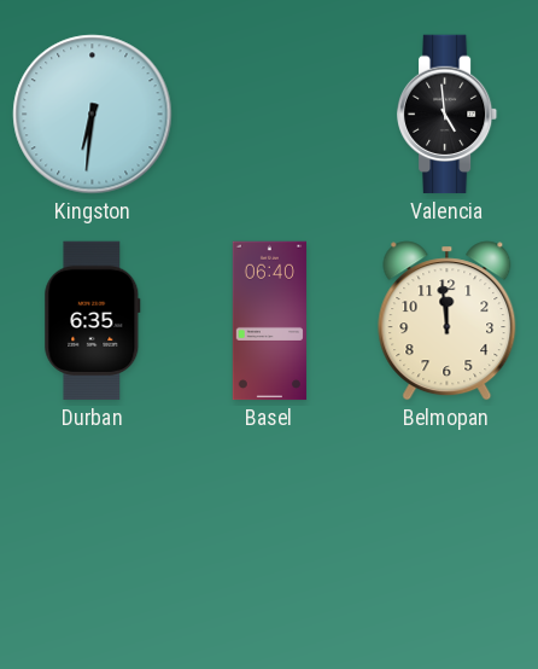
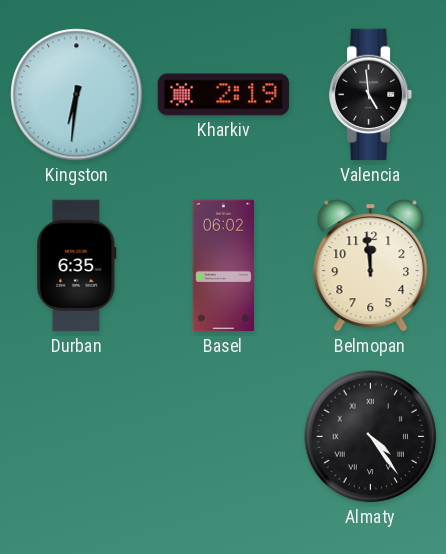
Kharkiv: none -> 2:19
Basel: 06:40 -> 06:02
Almaty: none -> 4:24
